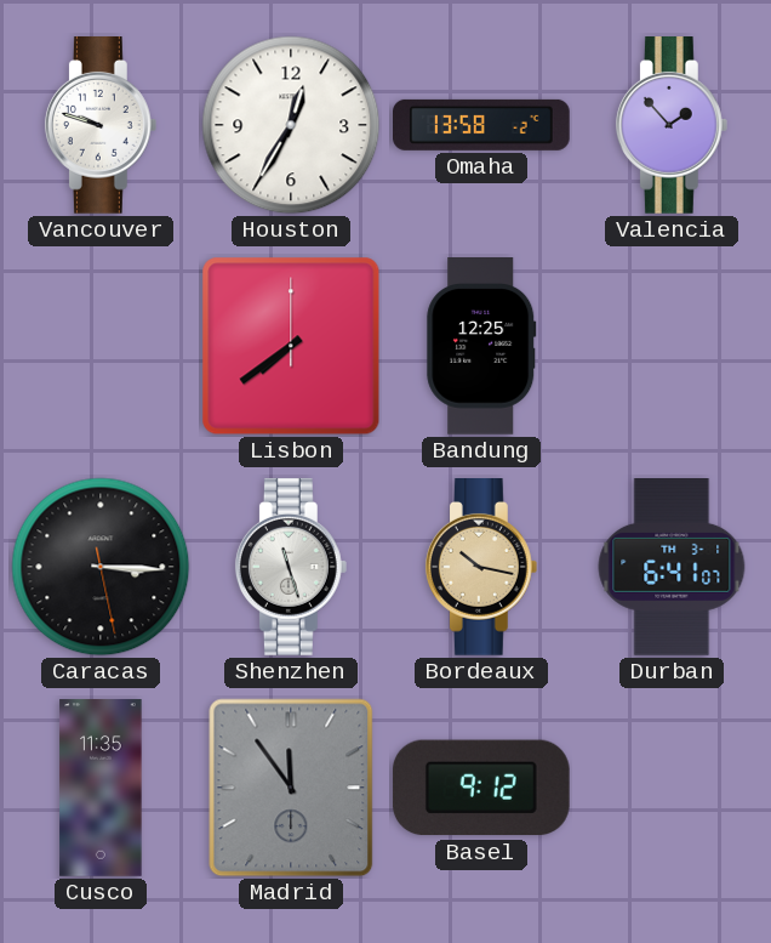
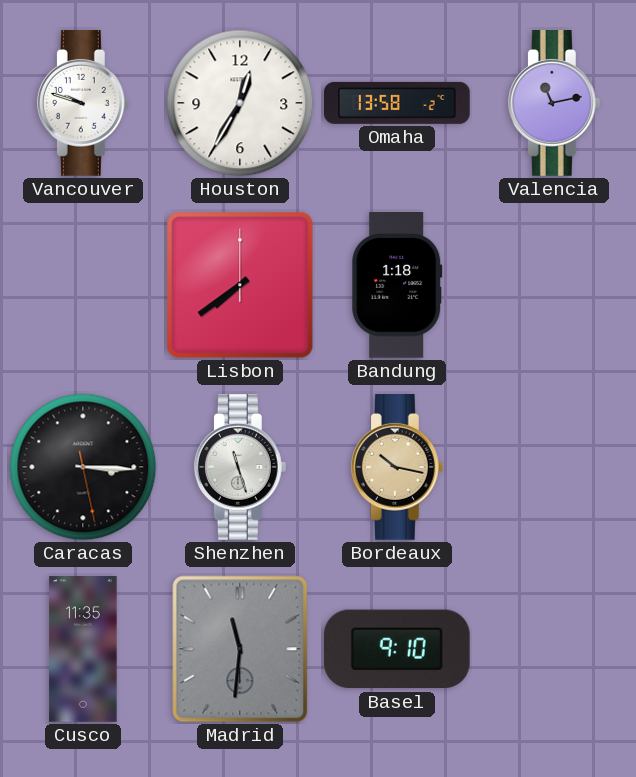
Valencia: 1:53 -> 11:13
Bandung: 12:25 -> 1:18
Durban: 6:41 -> none
Madrid: 11:54 -> 11:31
Basel: 9:12 -> 9:10
